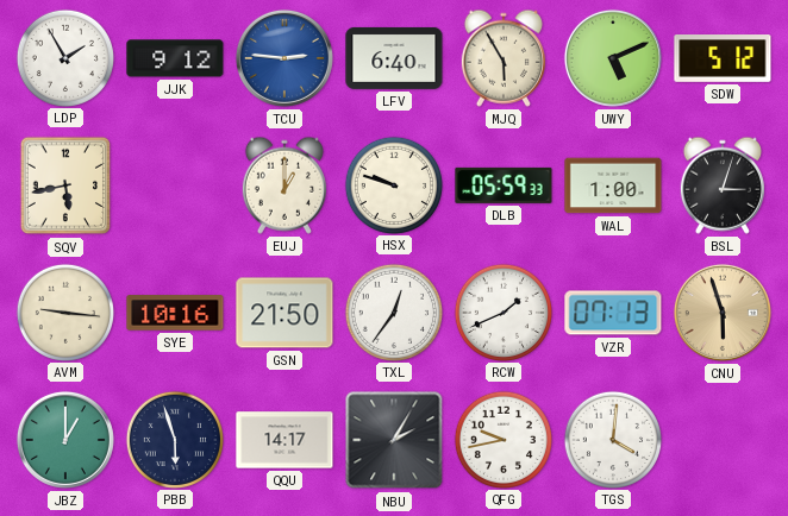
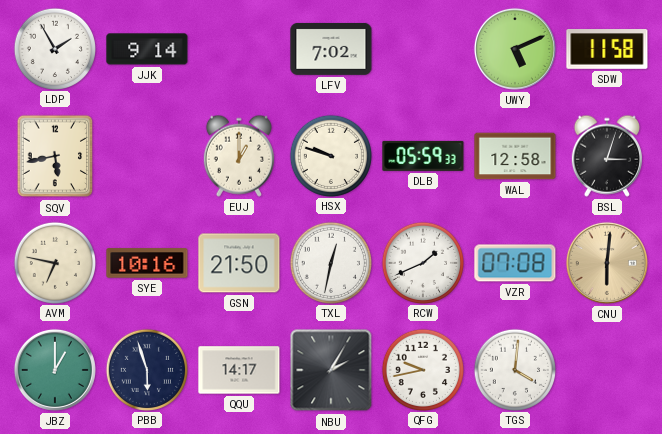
JJK: 9:12 -> 9:14
TCU: 2:46 -> none
LFV: 6:40 -> 7:02
MJQ: 5:55 -> none
SDW: 5:12 -> 11:58
WAL: 1:00 -> 12:58
AVM: 9:16 -> 6:47
TXL: 12:36 -> 12:32
VZR: 07:13 -> 07:08
CNU: 5:57 -> 6:01
